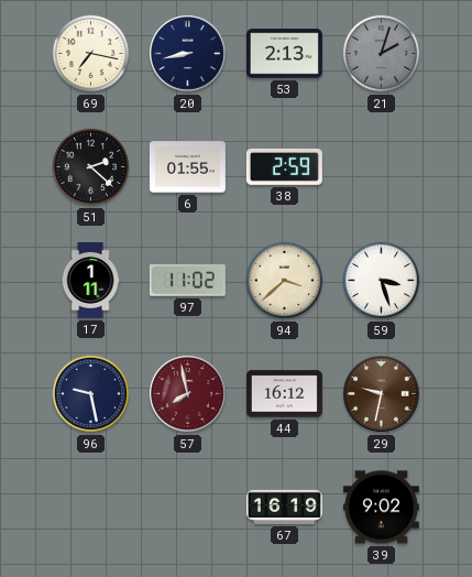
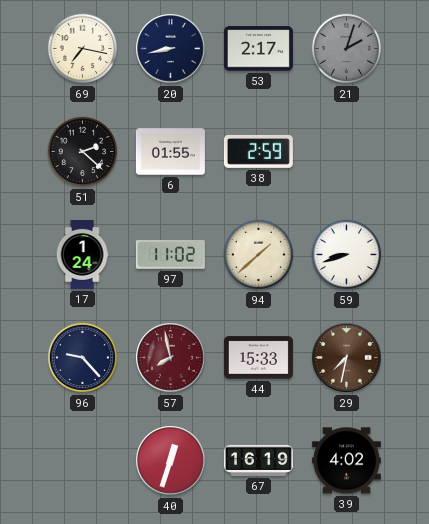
53: 2:13 -> 2:17
17: 1:11 -> 1:24
94: 3:38 -> 1:38
59: 3:27 -> 8:42
96: 9:28 -> 9:23
44: 16:12 -> 15:33
29: 9:32 -> 7:32
40: none -> 12:33
39: 9:02 -> 4:02
